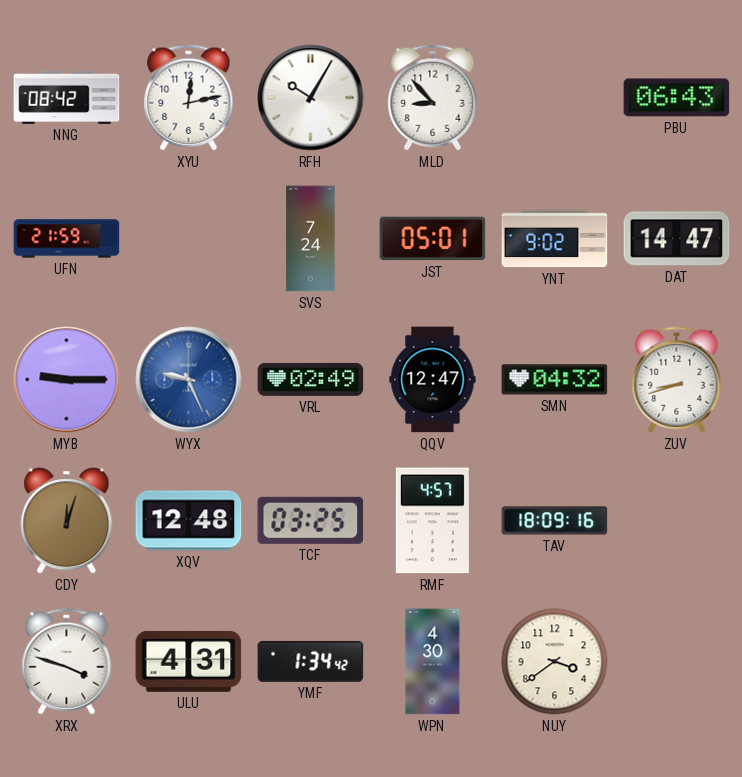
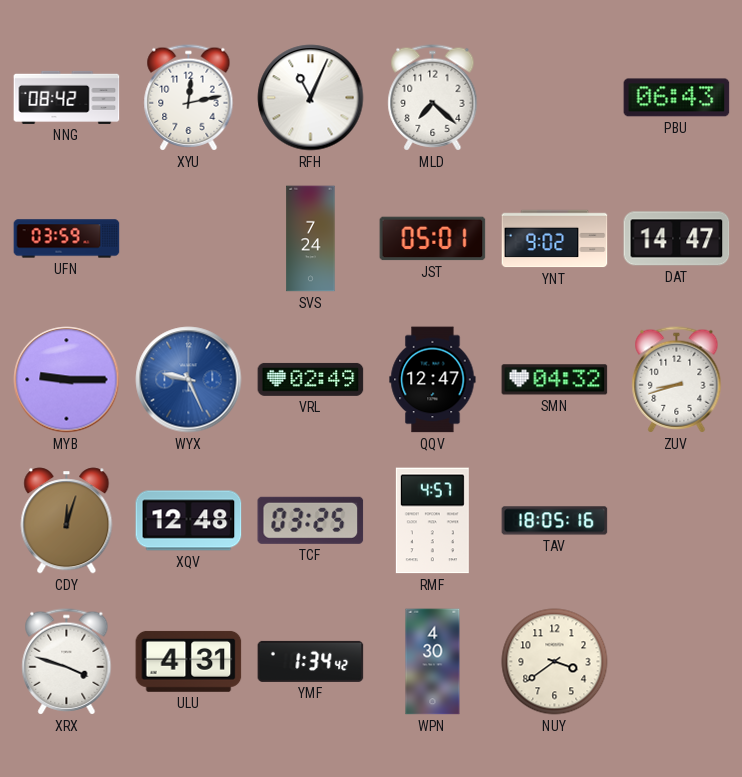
RFH: 10:05 -> 11:04
MLD: 8:53 -> 7:22
UFN: 21:59 -> 03:59
TAV: 18:09 -> 18:05
